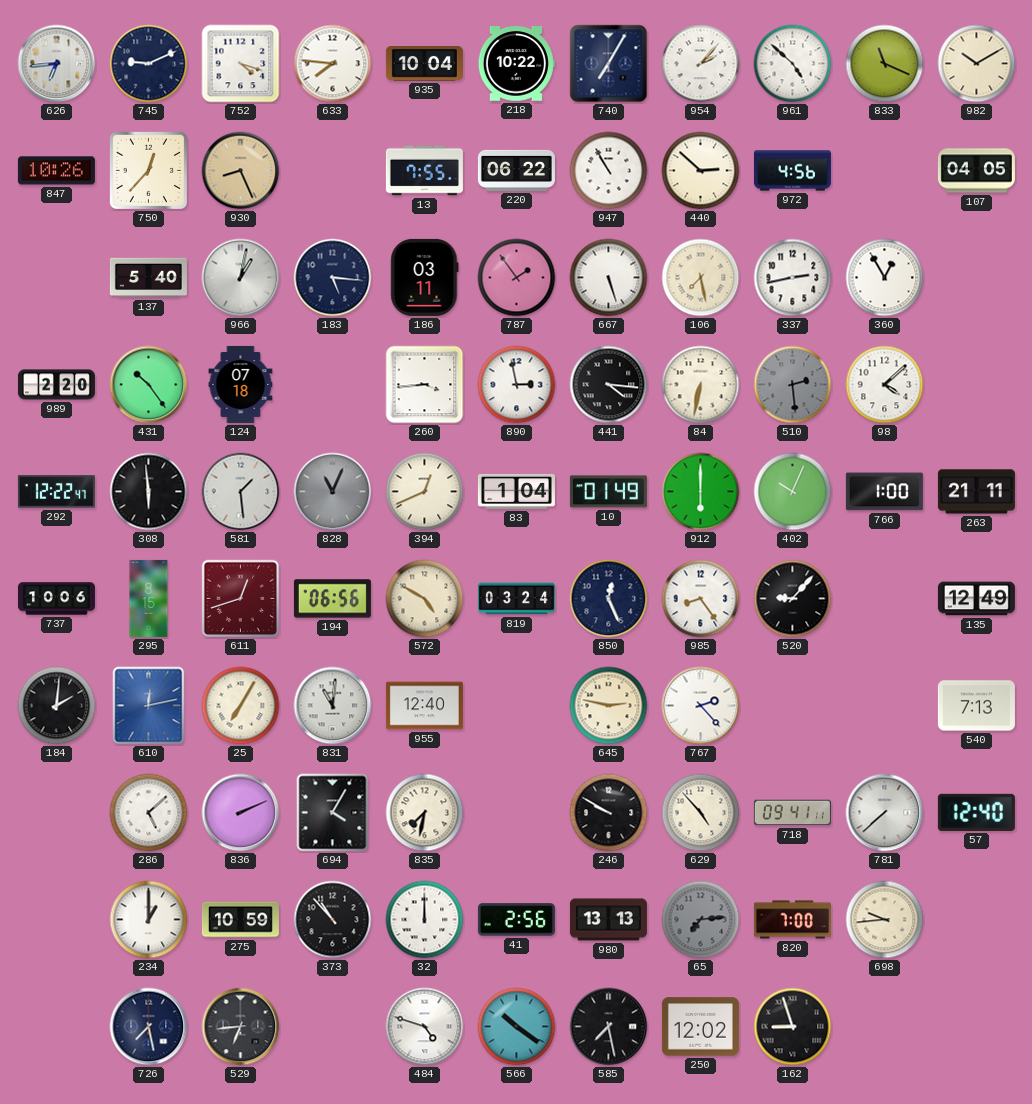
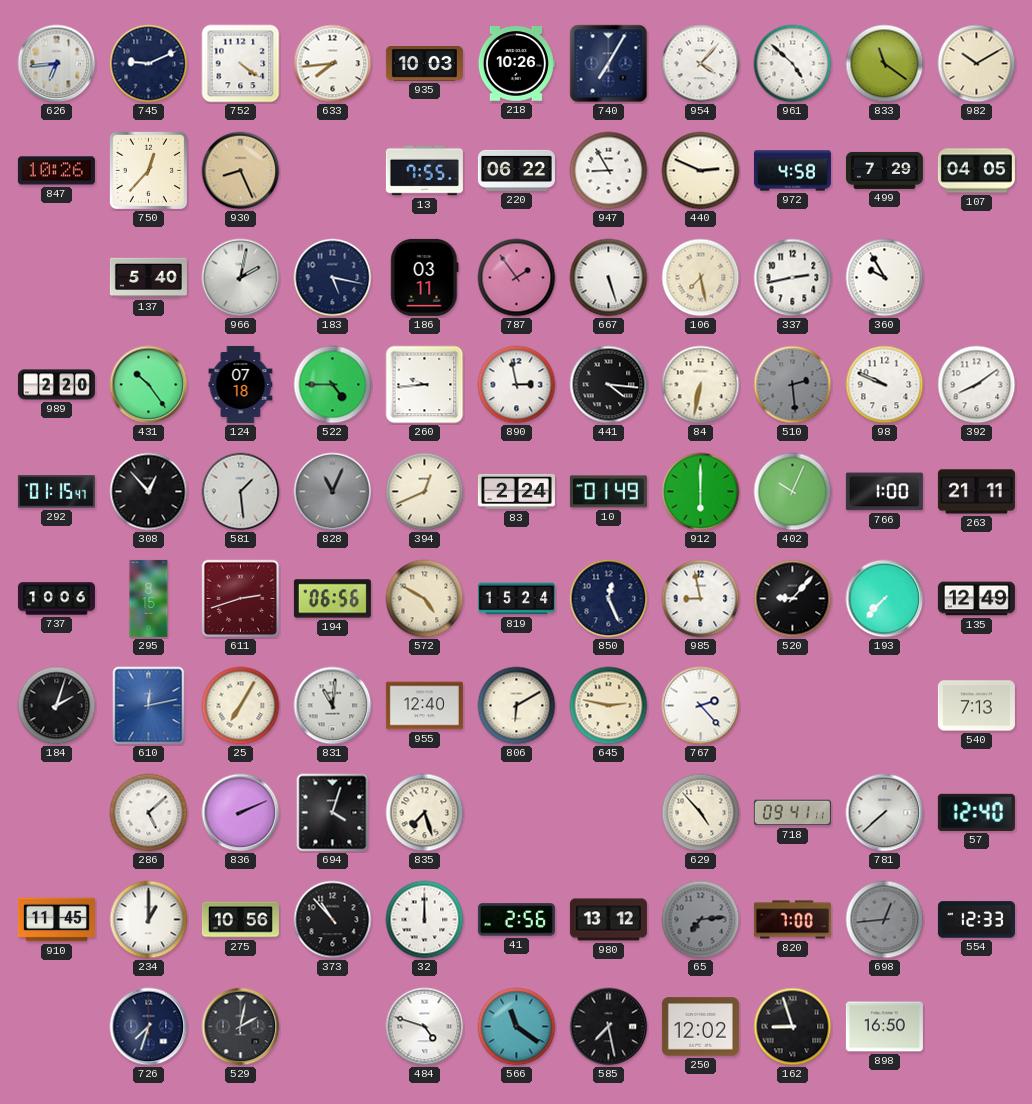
752: 4:18 -> 4:21
633: 7:46 -> 7:44
935: 10:04 -> 10:03
218: 10:22 -> 10:26
954: 2:07 -> 4:07
833: 11:19 -> 11:21
947: 10:55 -> 8:55
440: 2:52 -> 2:49
972: 4:56 -> 4:58
499: none -> 7:29
966: 1:02 -> 2:02
183: 5:16 -> 5:17
360: 12:55 -> 9:55
522: none -> 4:45
260: 3:44 -> 9:44
98: 4:08 -> 9:49
392: none -> 8:09
292: 12:22 -> 01:15
308: 5:59 -> 12:53
83: 1:04 -> 2:24
611: 12:42 -> 2:42
819: 03:24 -> 15:24
985: 8:24 -> 8:58
193: none -> 7:37
184: 2:01 -> 2:03
806: none -> 6:10
694: 4:05 -> 4:03
835: 7:32 -> 7:27
246: 9:50 -> none
910: none -> 11:45
275: 10:59 -> 10:56
980: 13:13 -> 13:12
698: 9:44 -> 12:44
698 dial: cream -> grey
554: none -> 12:33
726: 7:28 -> 7:33
529: 6:44 -> 2:02
566: 10:21 -> 11:21
898: none -> 16:50
